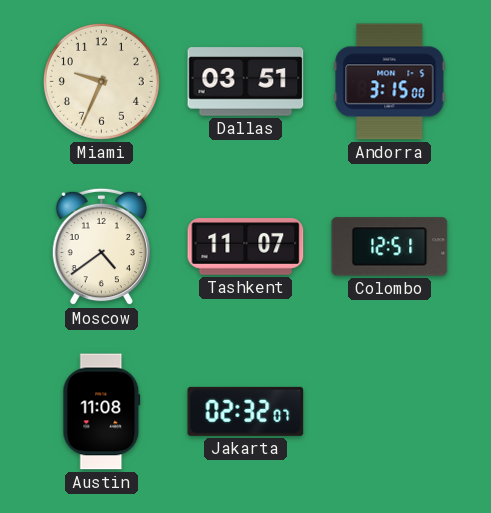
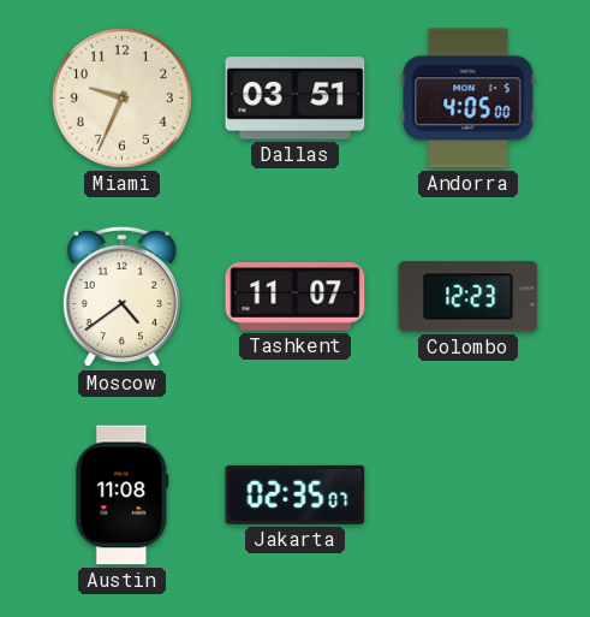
Andorra: 3:15 -> 4:05
Colombo: 12:51 -> 12:23
Jakarta: 02:32 -> 02:35
